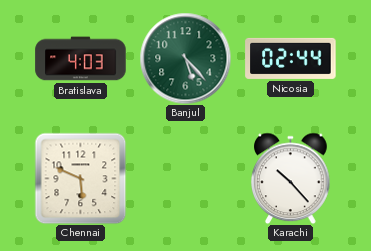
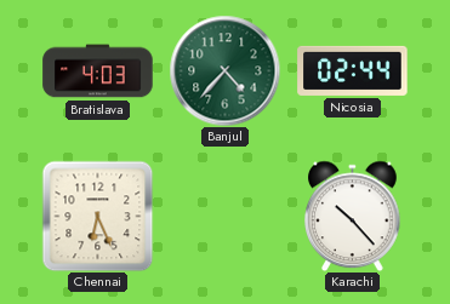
Banjul: 5:23 -> 4:37
Chennai: 5:49 -> 6:26
